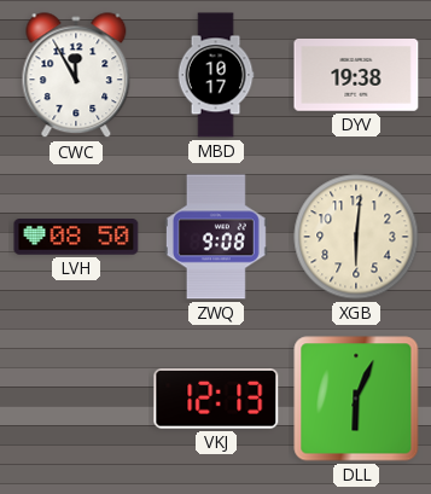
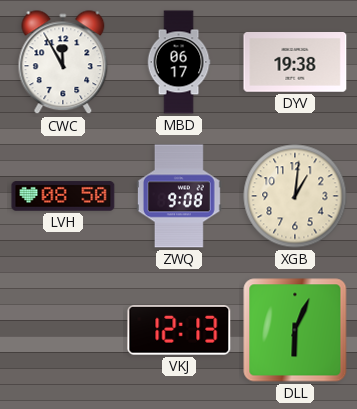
MBD: 10:17 -> 06:17
XGB: 6:01 -> 1:01
